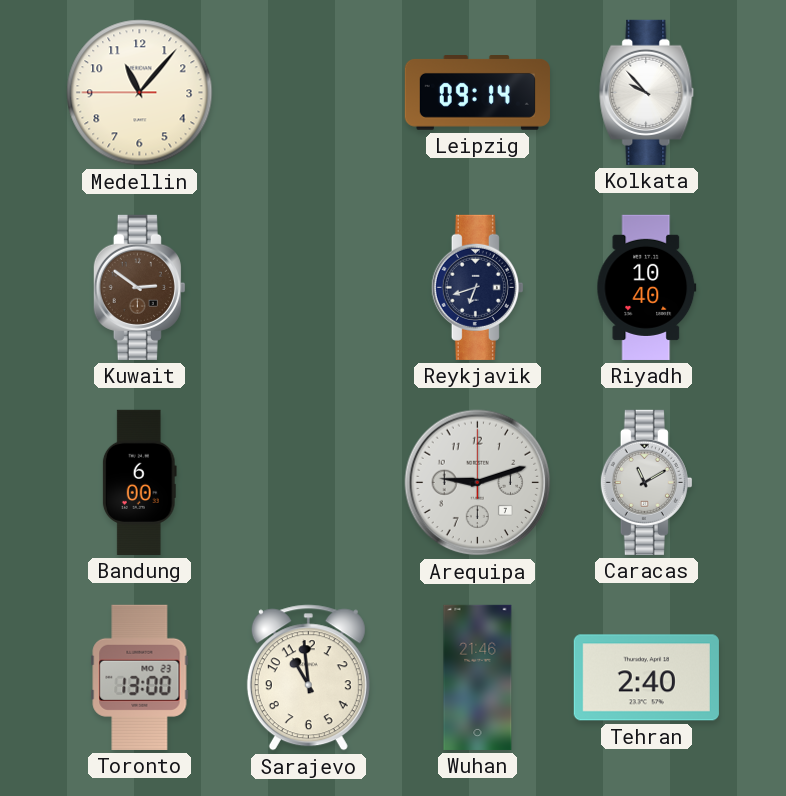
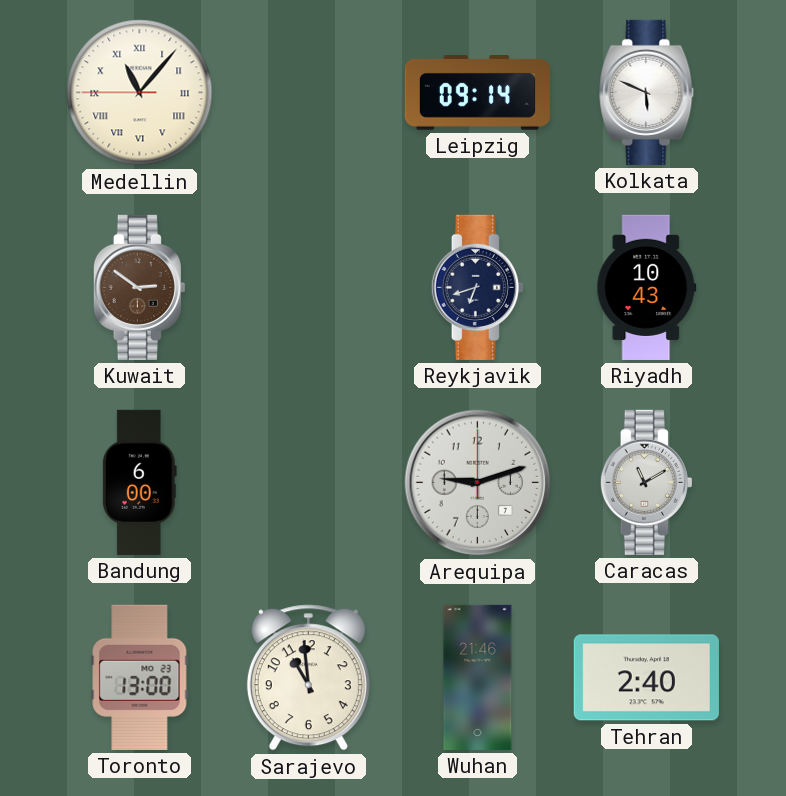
Medellin numerals: Arabic -> Roman
Kolkata: 9:53 -> 5:49
Riyadh: 10:40 -> 10:43
